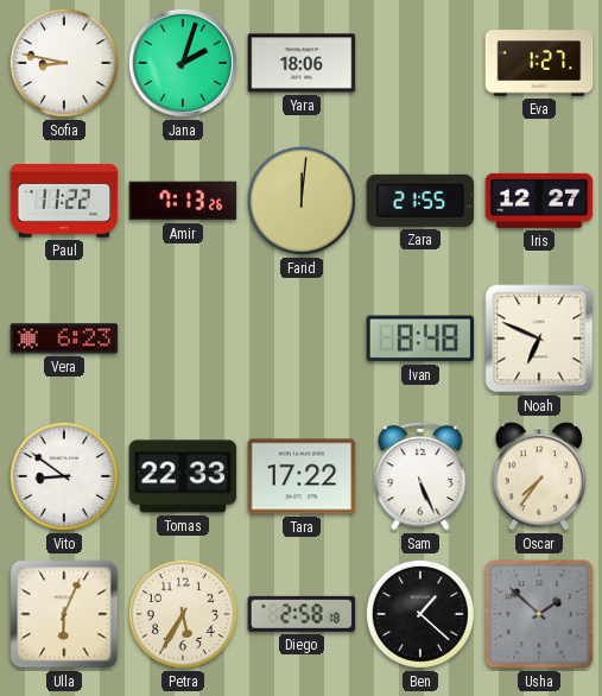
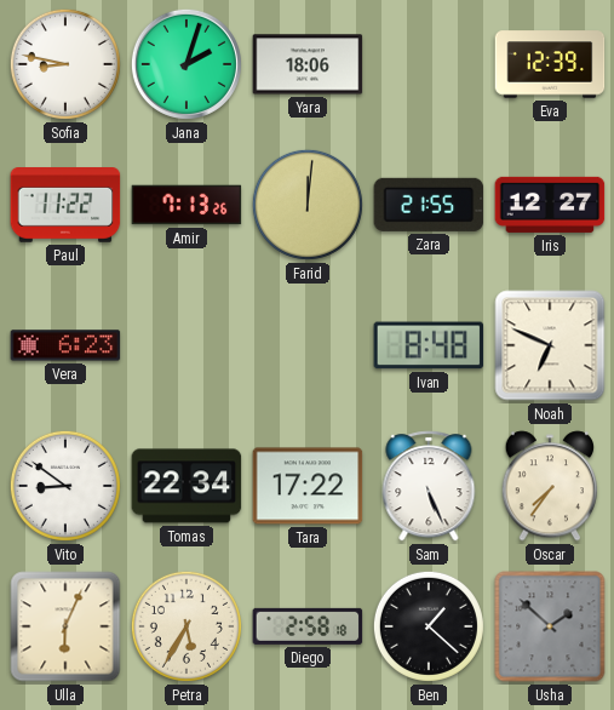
Eva: 1:27 -> 12:39
Tomas: 22:33 -> 22:34
